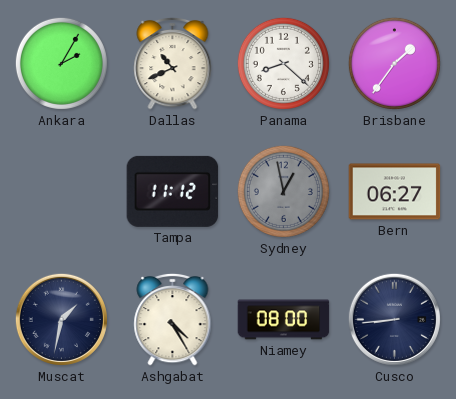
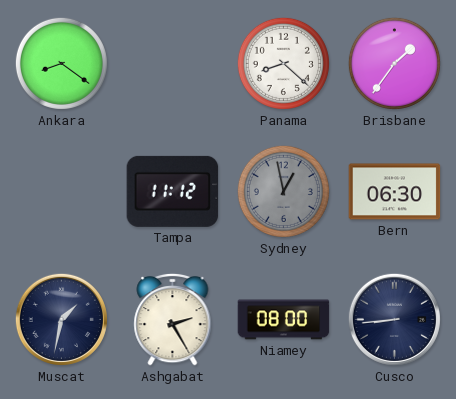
Ankara: 2:05 -> 8:21
Dallas: 10:41 -> none
Bern: 06:27 -> 06:30
Ashgabat: 4:25 -> 2:25
